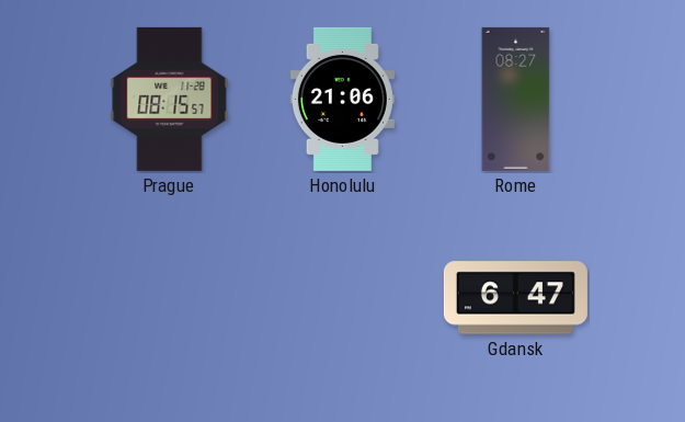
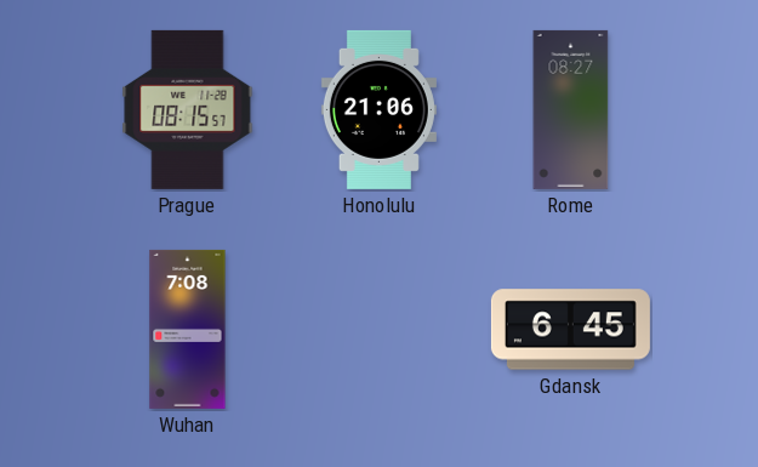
Wuhan: none -> 7:08
Gdansk: 6:47 -> 6:45
